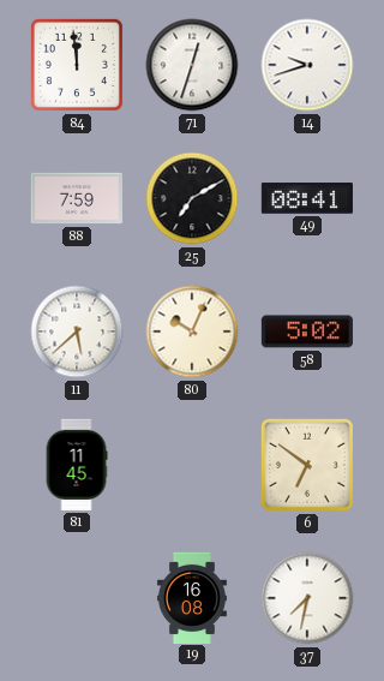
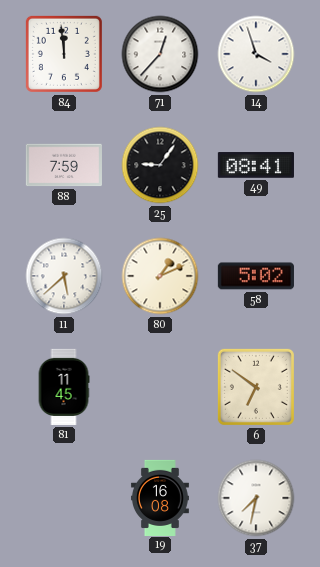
71: 12:33 -> 12:37
14: 9:42 -> 3:57
25: 7:10 -> 9:06
80: 10:04 -> 1:11
